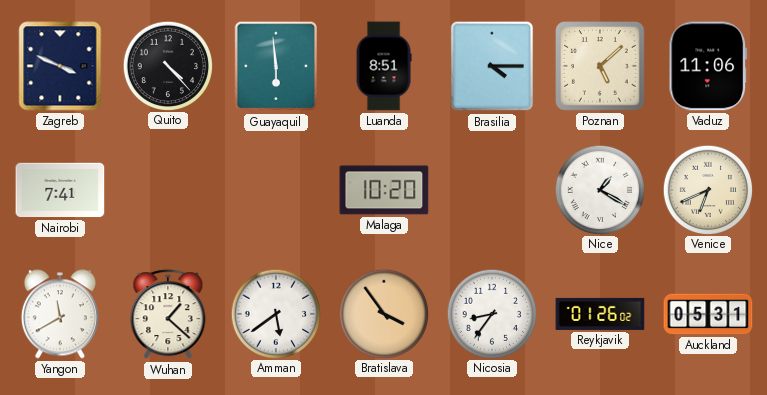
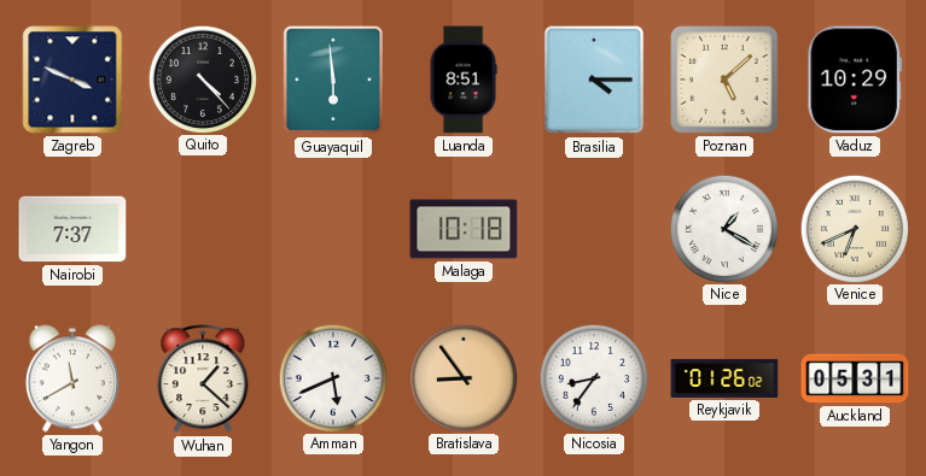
Vaduz: 11:06 -> 10:29
Nairobi: 7:41 -> 7:37
Malaga: 10:20 -> 10:18
Amman: 5:39 -> 5:41
Bratislava: 3:54 -> 8:54
